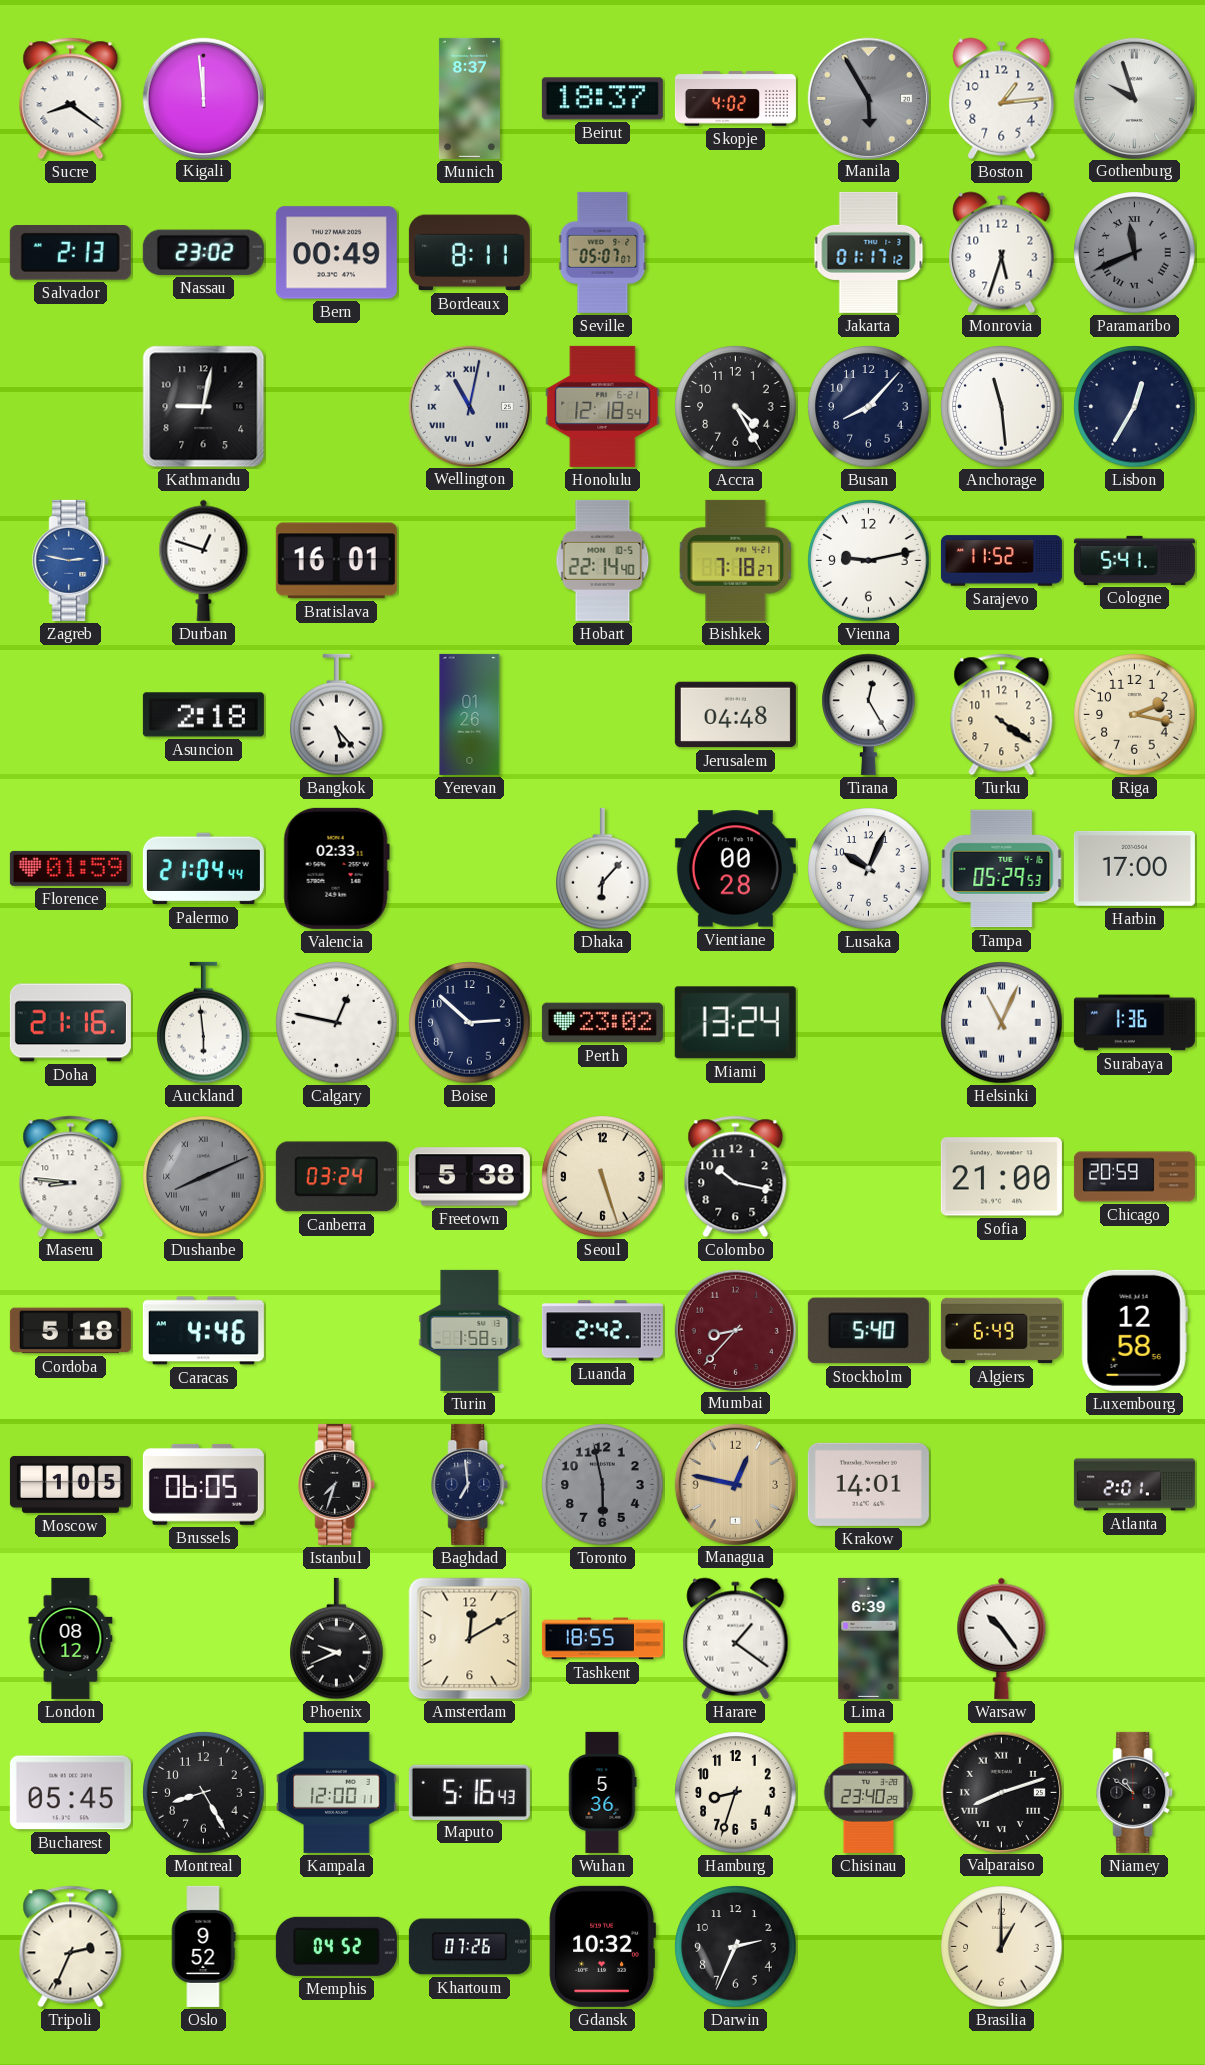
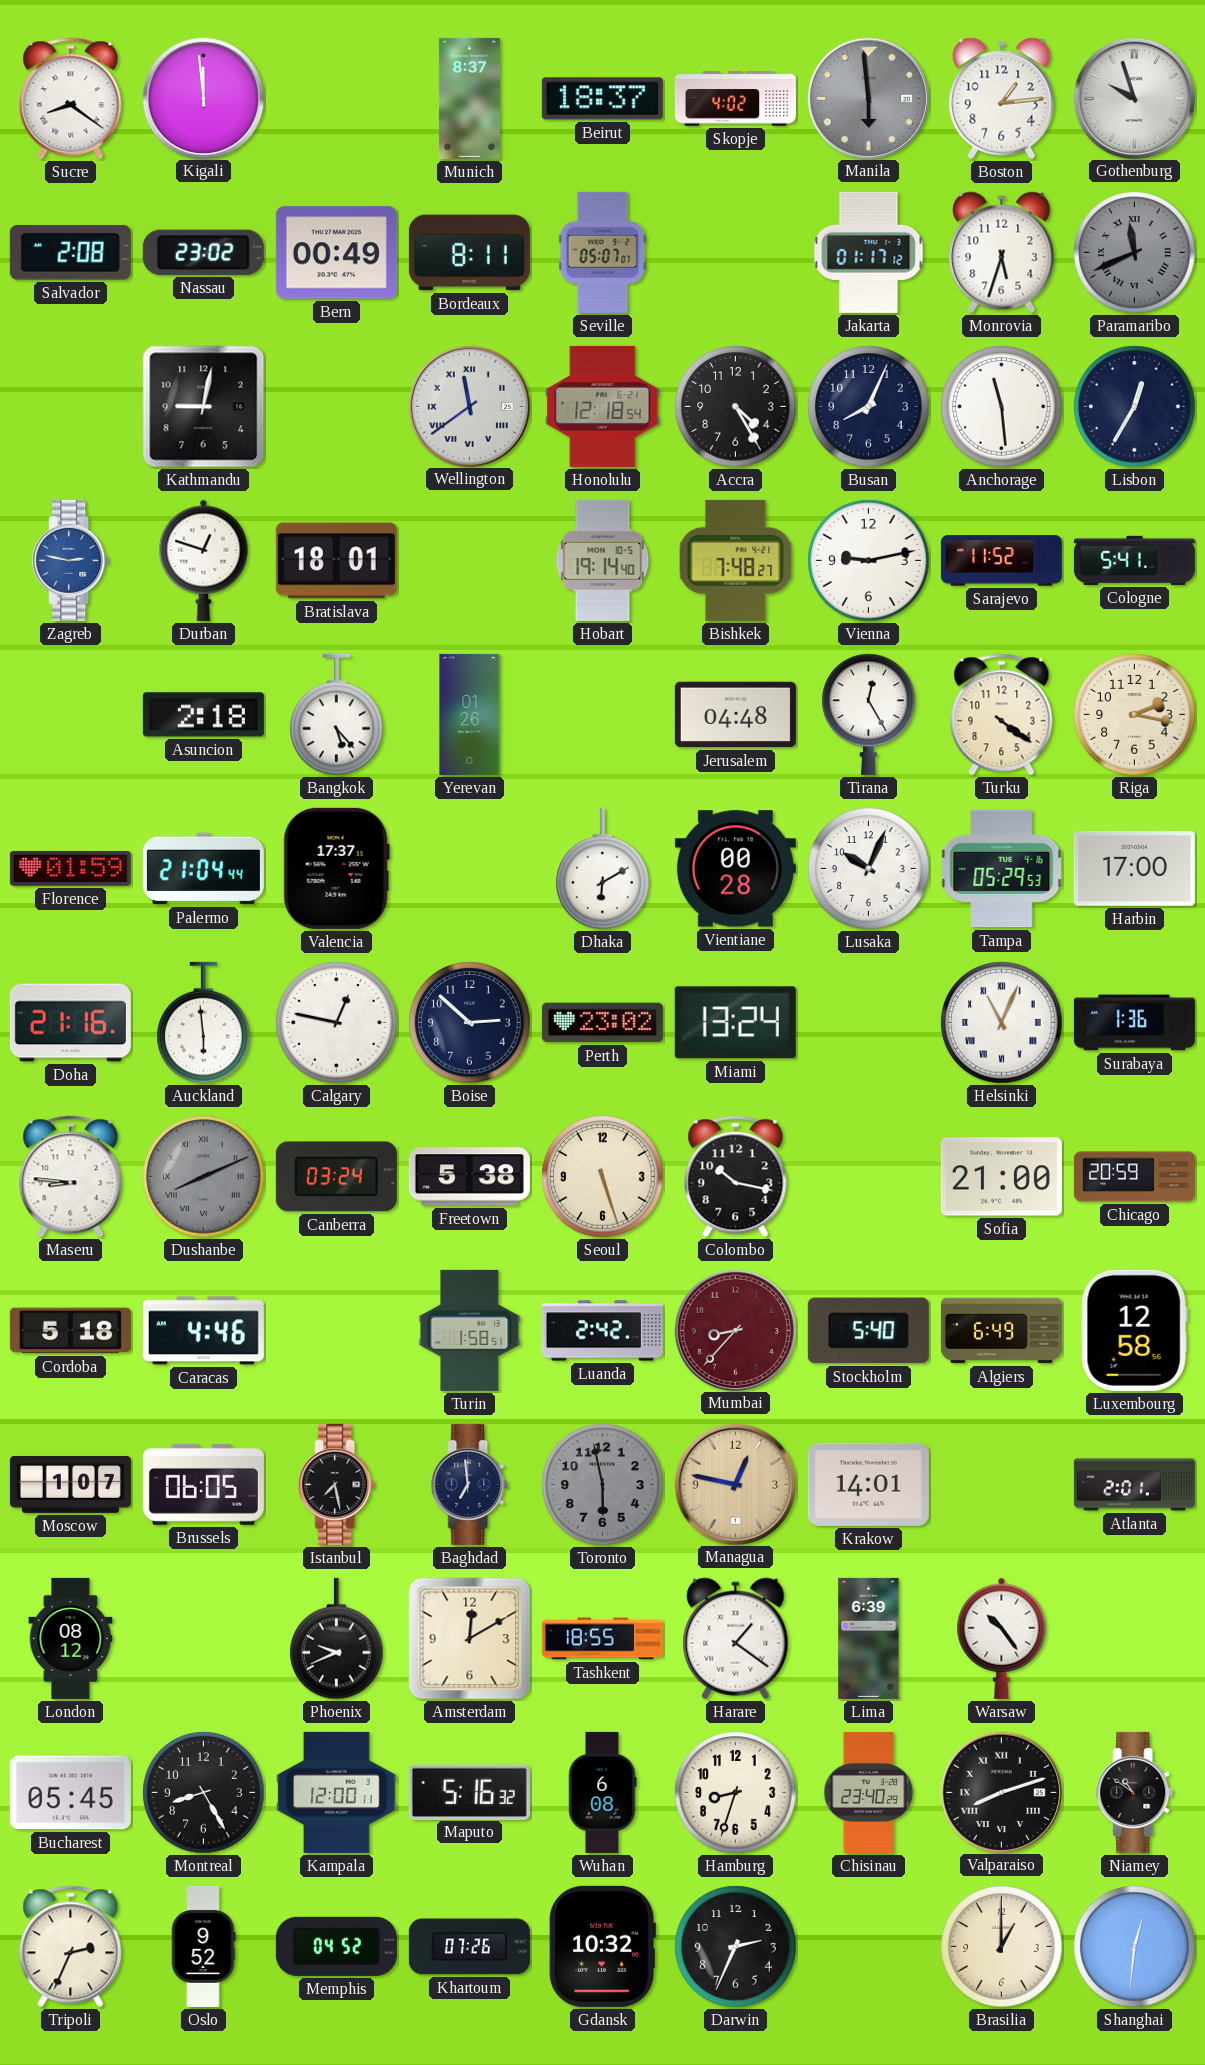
Manila: 5:55 -> 5:59
Salvador: 2:13 -> 2:08
Wellington: 11:02 -> 11:39
Busan: 8:07 -> 8:04
Bratislava: 16:01 -> 18:01
Hobart: 22:14 -> 19:14
Bishkek: 7:18 -> 7:48
Valencia: 02:33 -> 17:37
Dhaka: 6:07 -> 6:10
Moscow: 1:05 -> 1:07
Istanbul: 7:33 -> 7:28
Maputo: 5:16:43 -> 5:16:32
Wuhan: 5:36 -> 6:08
Shanghai: none -> 12:31
